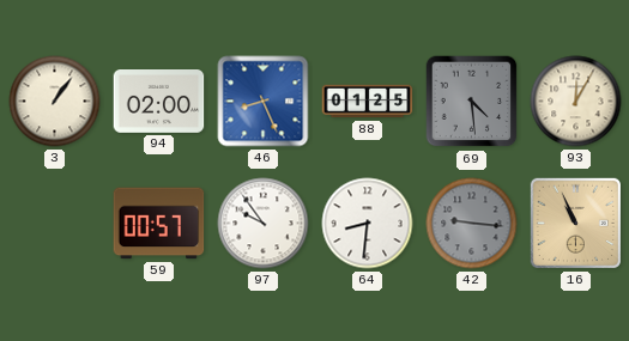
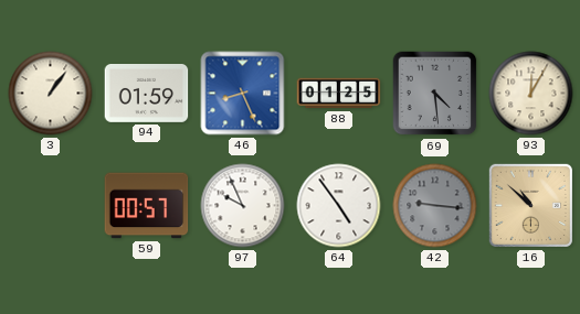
94: 02:00 -> 01:59
97: 9:54 -> 9:56
64: 8:31 -> 4:54
16: 10:56 -> 10:52
